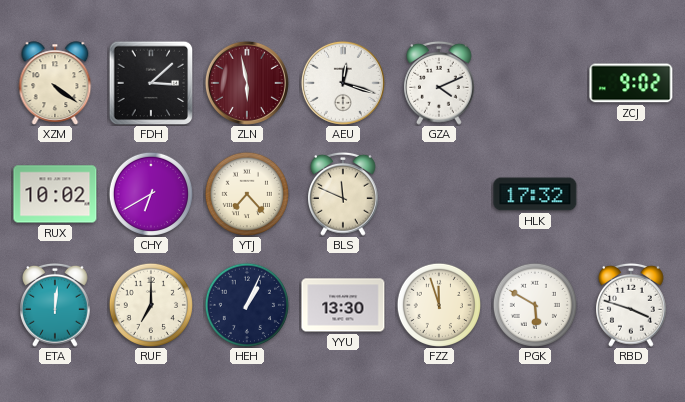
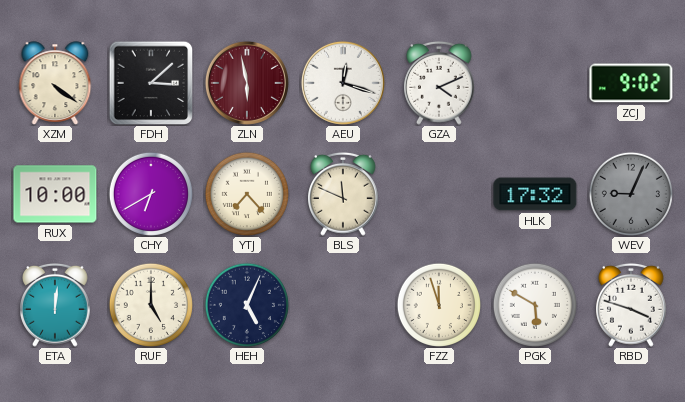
RUX: 10:02 -> 10:00
WEV: none -> 9:04
RUF: 7:00 -> 5:00
HEH: 1:04 -> 5:04
YYU: 13:30 -> none
